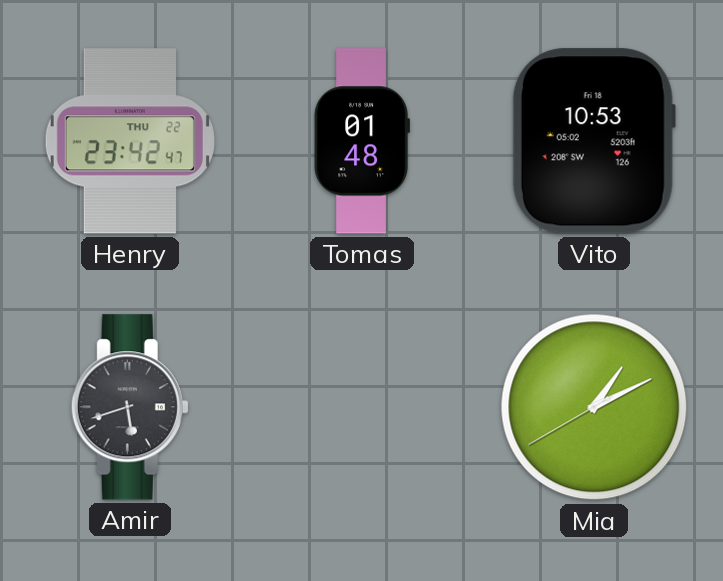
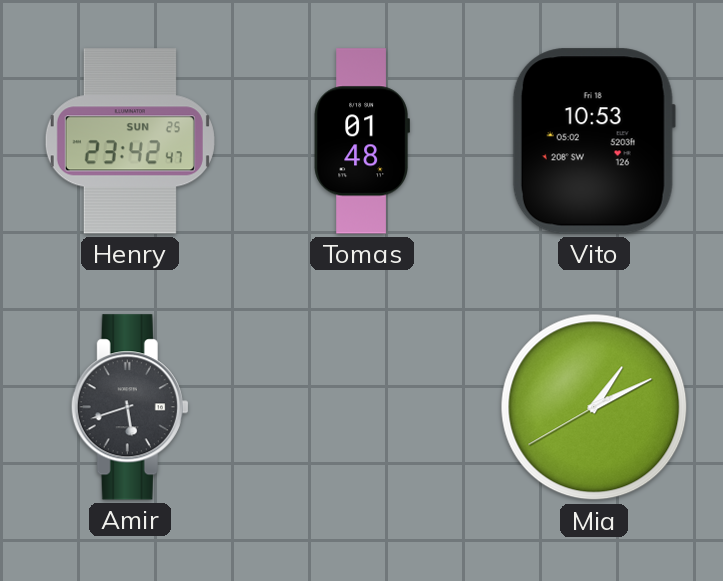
Henry date: THU 22 -> SUN 25
